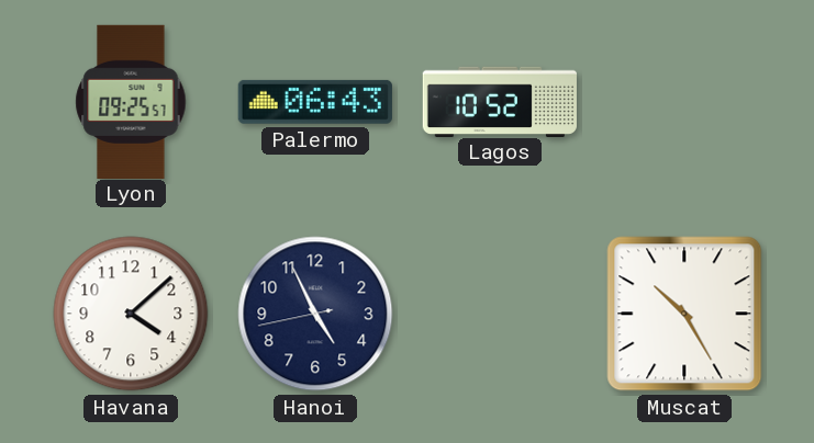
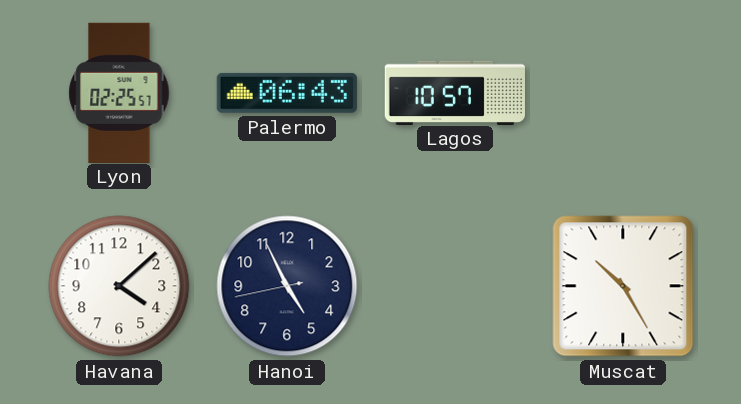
Lyon: 09:25 -> 02:25
Lagos: 10:52 -> 10:57
